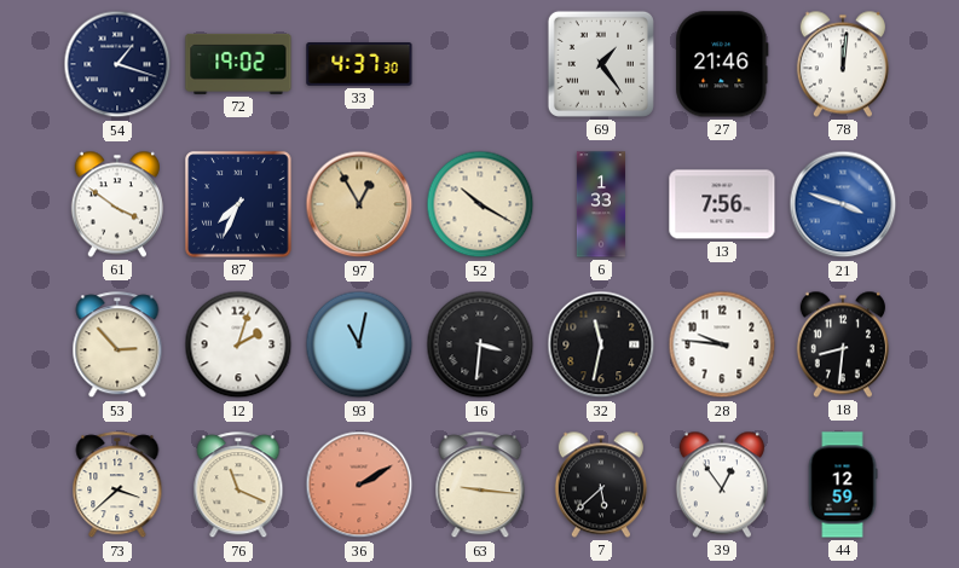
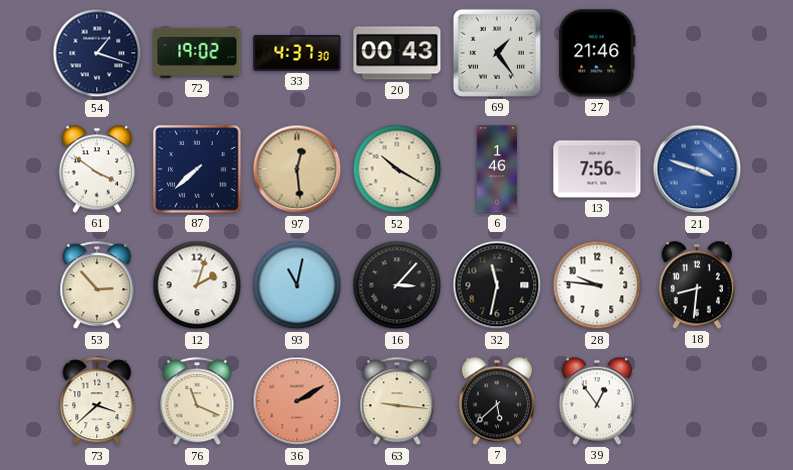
20: none -> 00:43
78: 12:01 -> none
87: 7:34 -> 7:38
97: 12:55 -> 12:29
6: 1:33 -> 1:46
16: 3:31 -> 3:07
44: 12:59 -> none
